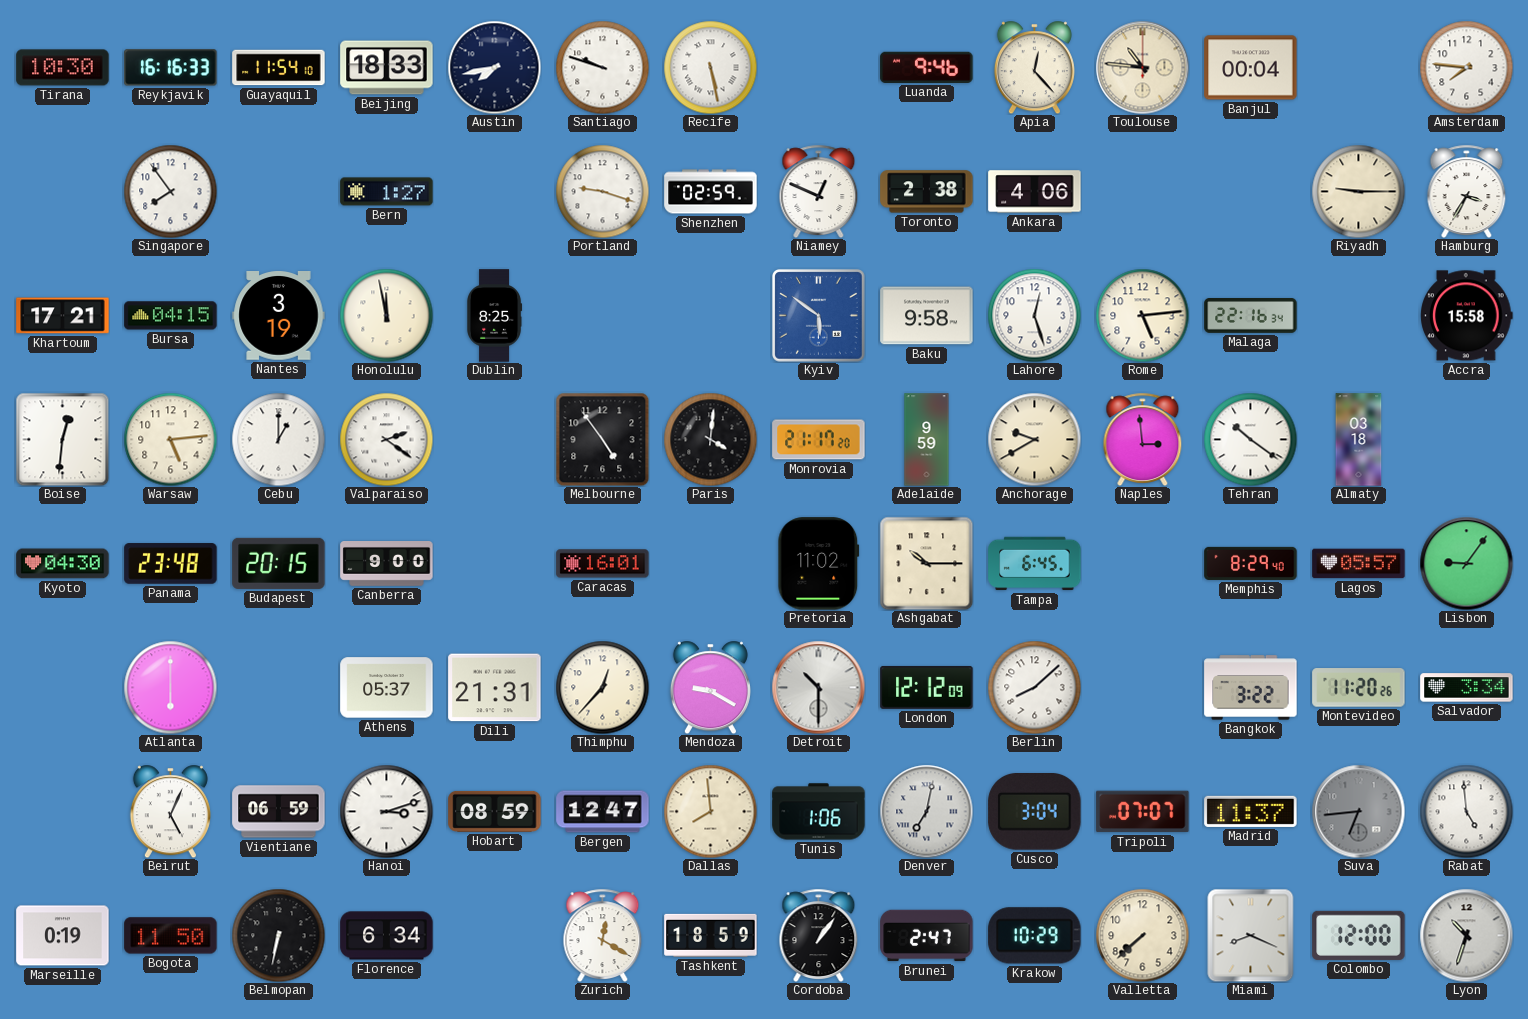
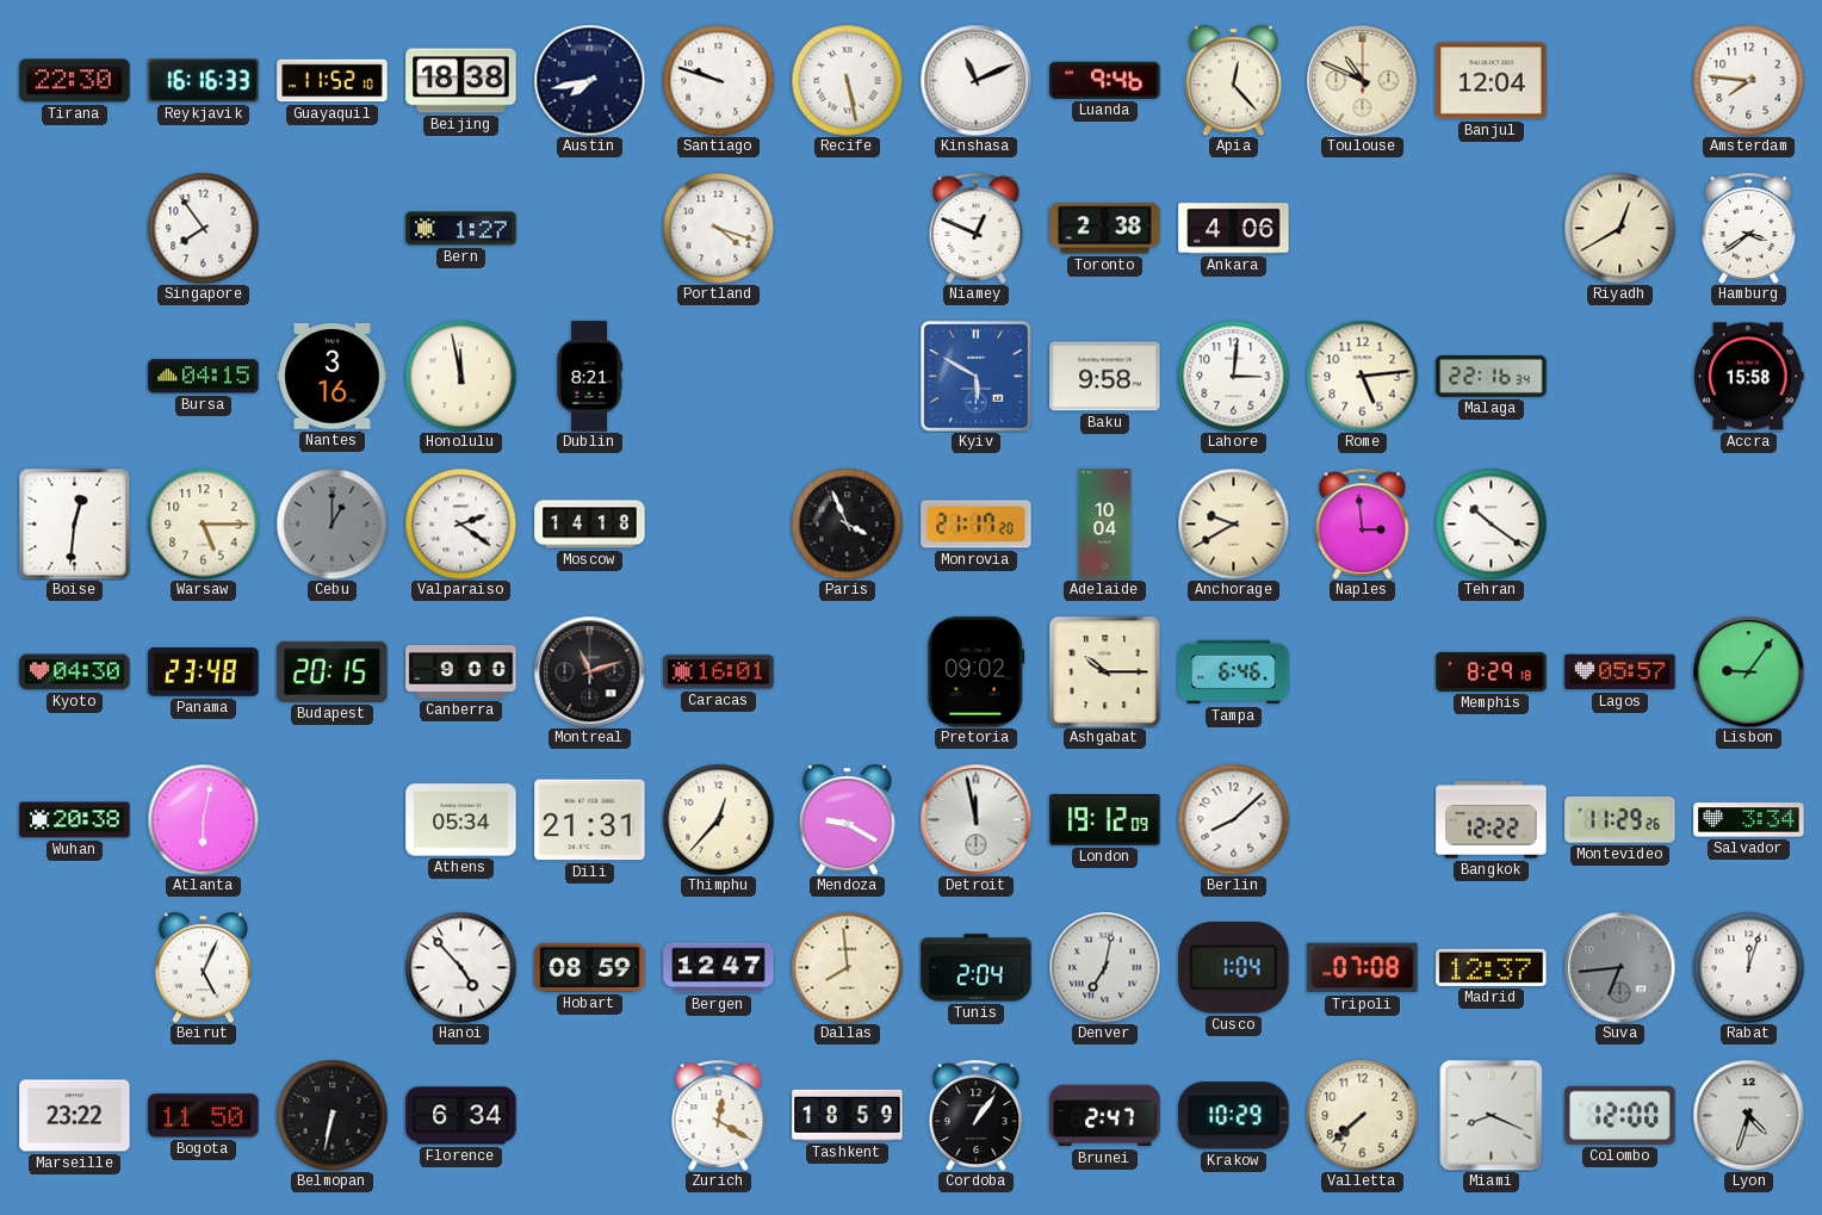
Tirana: 10:30 -> 22:30
Guayaquil: 11:54 -> 11:52
Beijing: 18:33 -> 18:38
Kinshasa: none -> 11:11
Toulouse: 10:46 -> 10:49
Banjul: 00:04 -> 12:04
Portland: 9:18 -> 4:18
Shenzhen: 02:59 -> none
Riyadh: 9:15 -> 12:40
Hamburg: 3:35 -> 3:39
Khartoum: 17:21 -> none
Nantes: 3:19 -> 3:16
Dublin: 8:25 -> 8:21
Kyiv: 5:51 -> 5:50
Lahore: 12:27 -> 3:01
Warsaw: 5:14 -> 5:15
Cebu dial: white -> grey
Moscow: none -> 14:18
Melbourne: 4:54 -> none
Paris: 4:01 -> 3:56
Adelaide: 9:59 -> 10:04
Almaty: 03:18 -> none
Montreal: none -> 11:12
Pretoria: 11:02 -> 09:02
Tampa: 6:45 -> 6:46
Memphis: 8:29:40 -> 8:29:18
Wuhan: none -> 20:38
Atlanta: 6:00 -> 6:02
Athens: 05:37 -> 05:34
Detroit: 10:30 -> 11:58
London: 12:12 -> 19:12
Bangkok: 3:22 -> 12:22
Montevideo: 11:20 -> 11:29
Vientiane: 06:59 -> none
Hanoi: 3:12 -> 4:53
Tunis: 1:06 -> 2:04
Cusco: 3:04 -> 1:04
Tripoli: 07:07 -> 07:08
Madrid: 11:37 -> 12:37
Rabat: 4:59 -> 12:03
Marseille: 0:19 -> 23:22
Lyon: 10:33 -> 4:33
